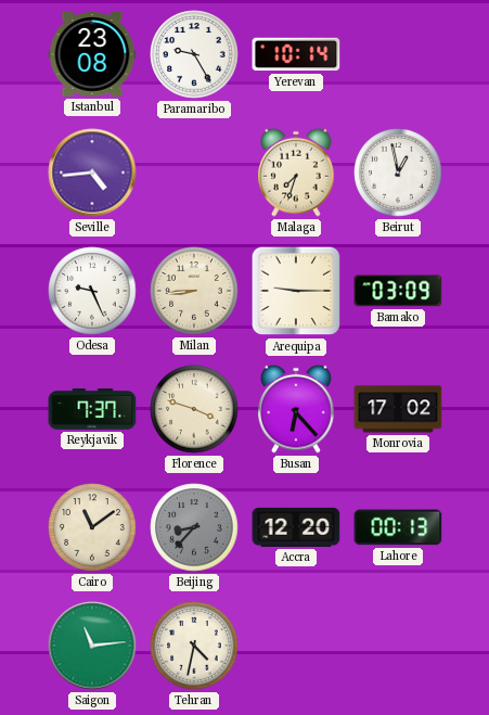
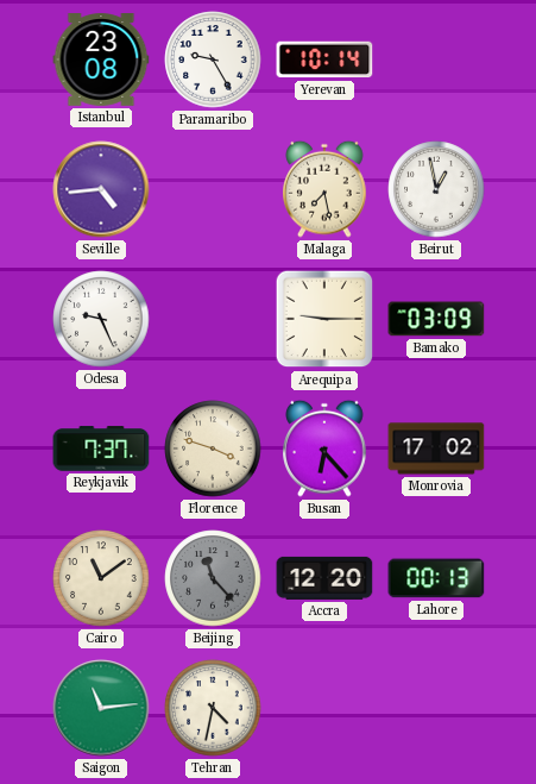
Malaga: 7:33 -> 7:28
Milan: 8:44 -> none
Beijing: 8:37 -> 11:23
